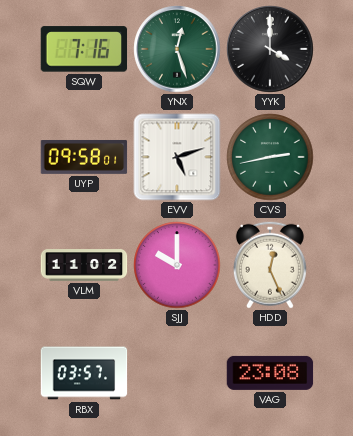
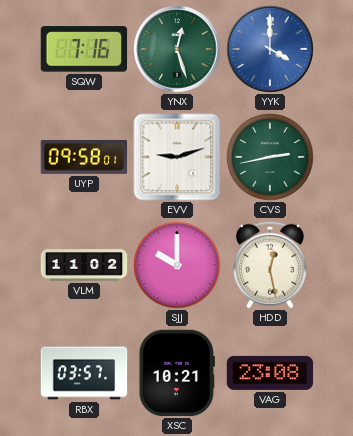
YYK dial: black -> blue
EVV: 5:12 -> 9:12
HDD: 12:26 -> 12:28
XSC: none -> 10:21
